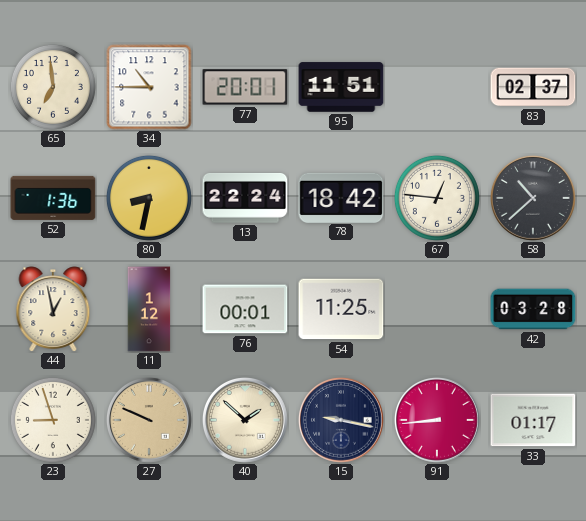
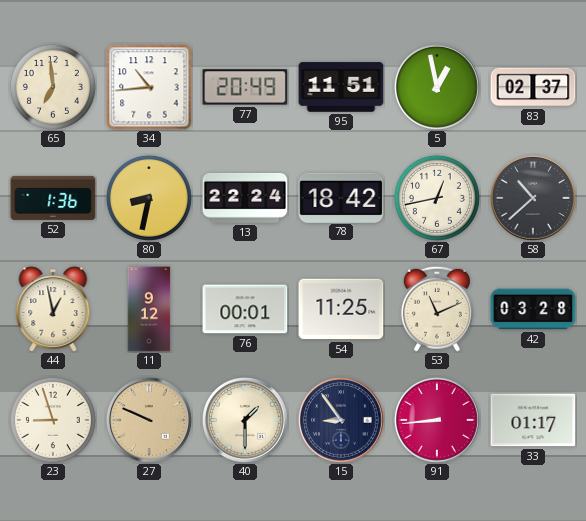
34: 10:45 -> 10:44
77: 20:01 -> 20:49
5: none -> 12:58
67: 12:46 -> 12:43
11: 1:12 -> 9:12
53: none -> 11:11
40: 1:52 -> 1:30
15: 9:17 -> 8:54
